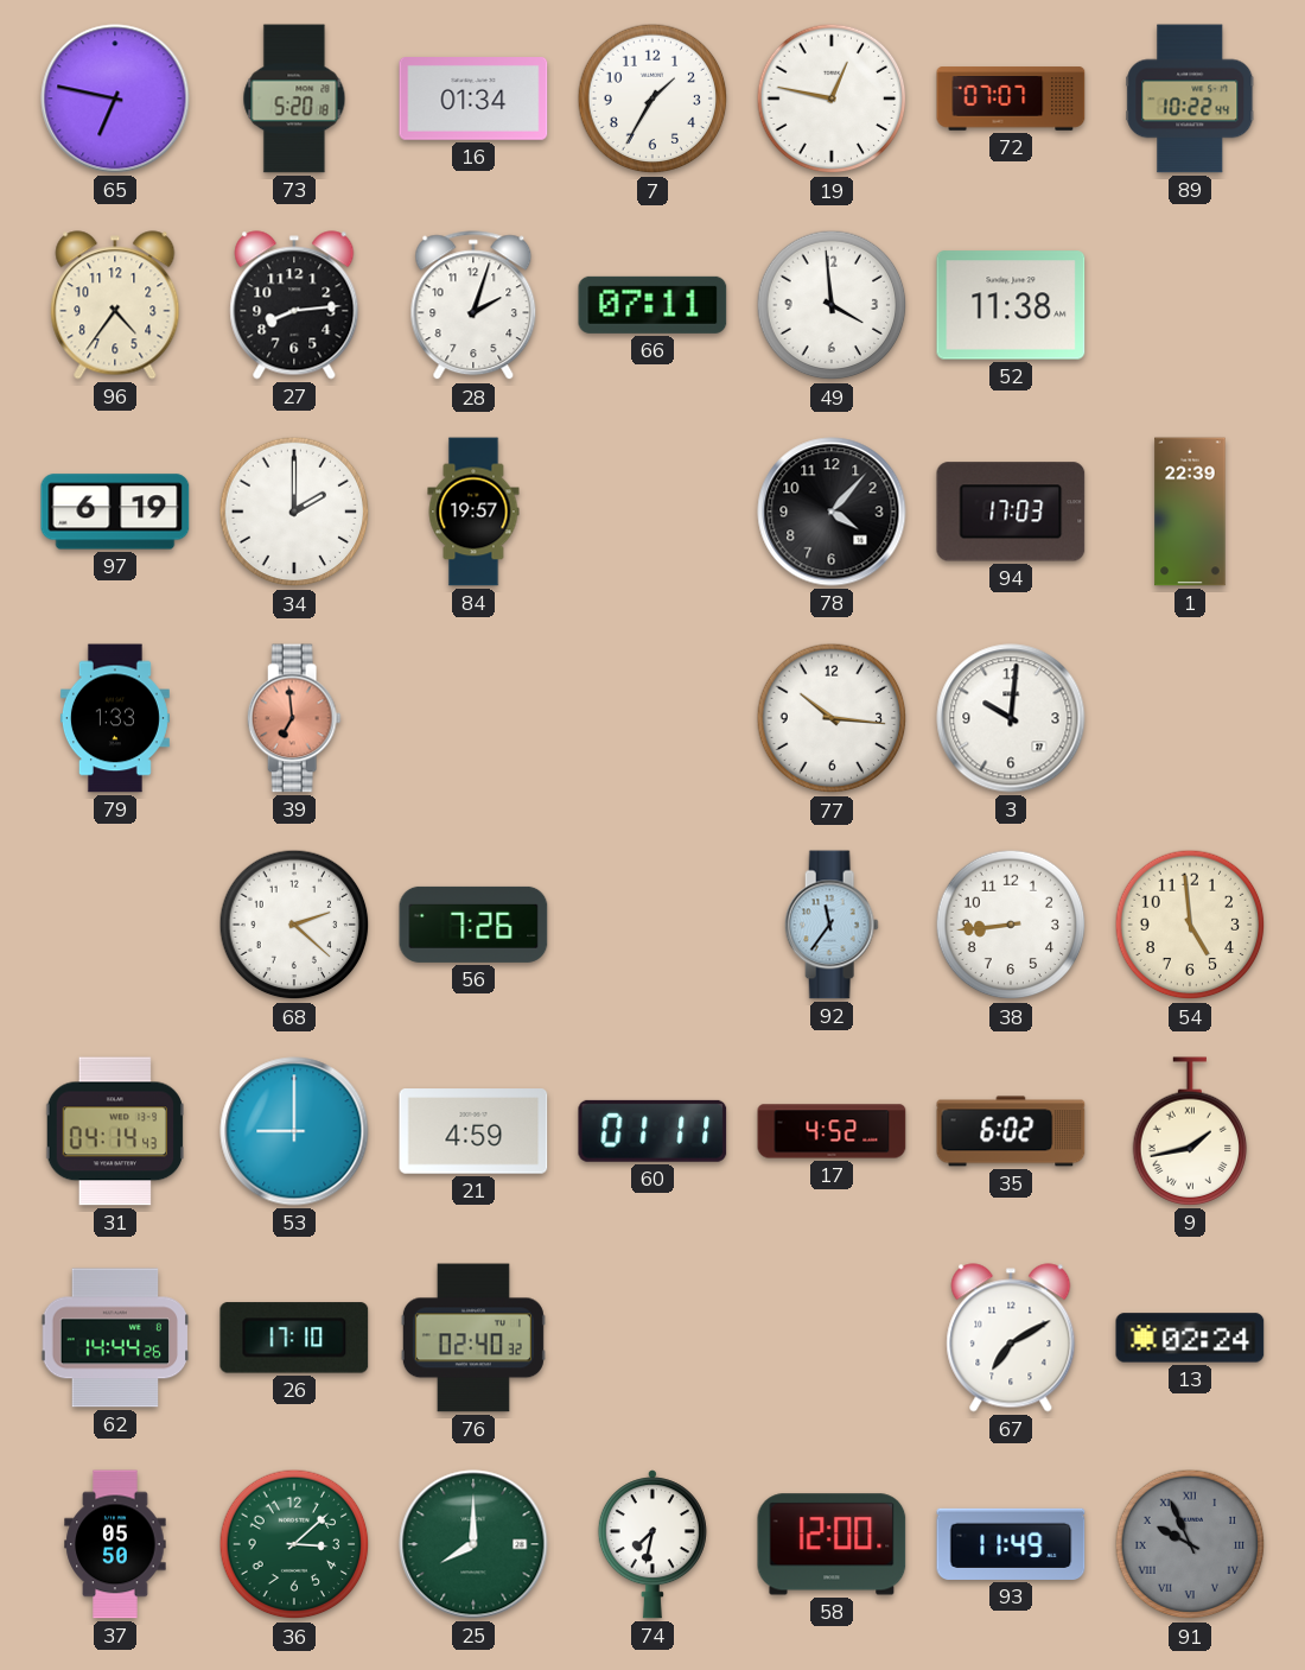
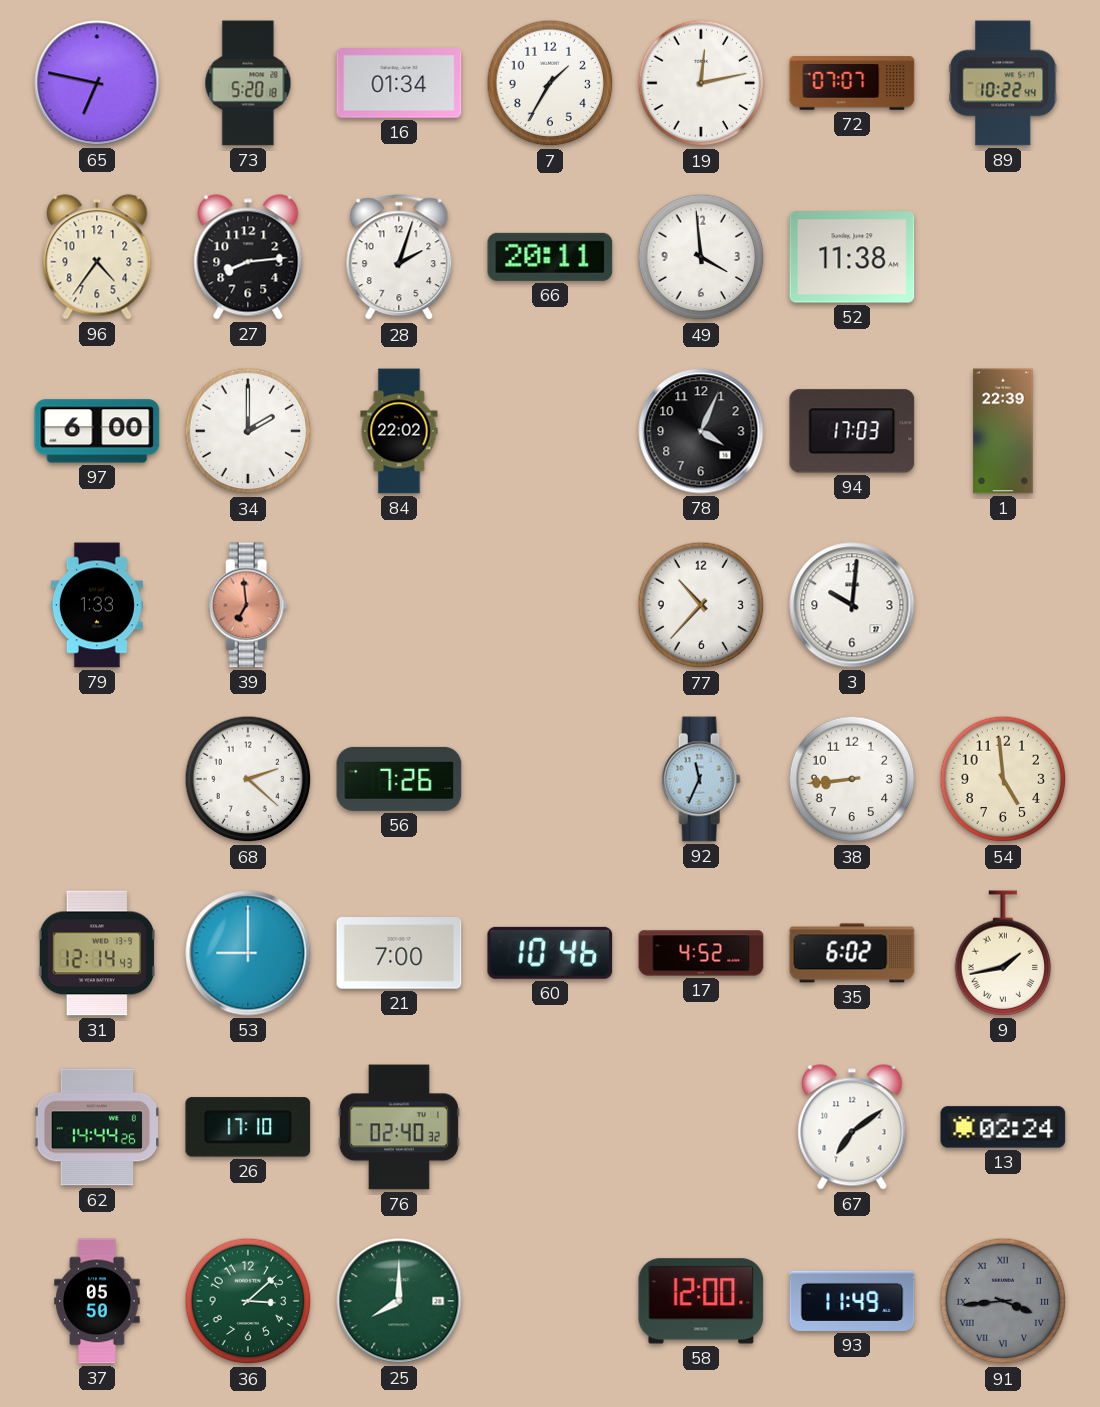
19: 12:47 -> 12:13
66: 07:11 -> 20:11
97: 6:19 -> 6:00
84: 19:57 -> 22:02
78: 4:07 -> 4:04
77: 10:16 -> 10:37
92: 11:36 -> 11:34
31: 04:14 -> 12:14
21: 4:59 -> 7:00
60: 01:11 -> 10:46
67: 7:10 -> 7:09
74: 7:32 -> none
91: 9:56 -> 3:44
